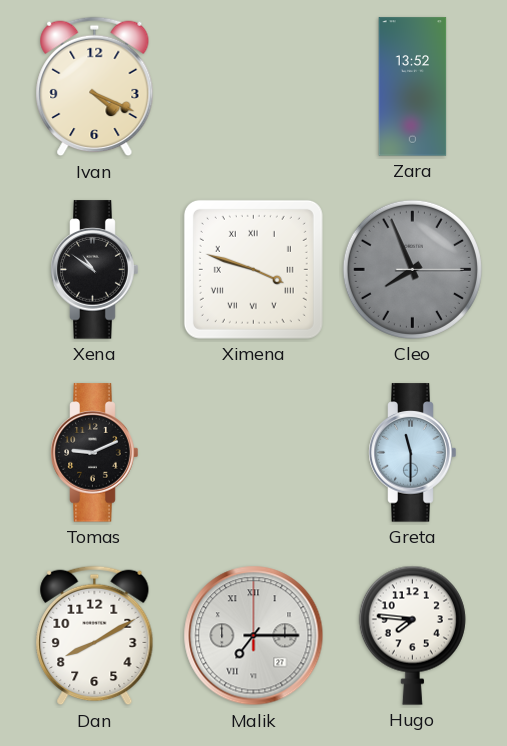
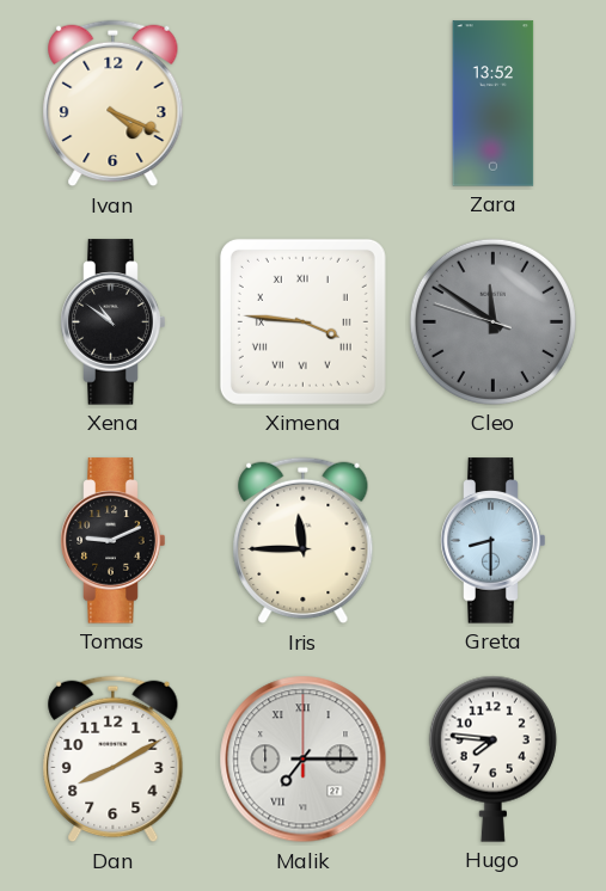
Ximena: 3:48 -> 3:46
Cleo: 7:56 -> 11:50
Iris: none -> 11:45
Greta: 11:30 -> 8:30
